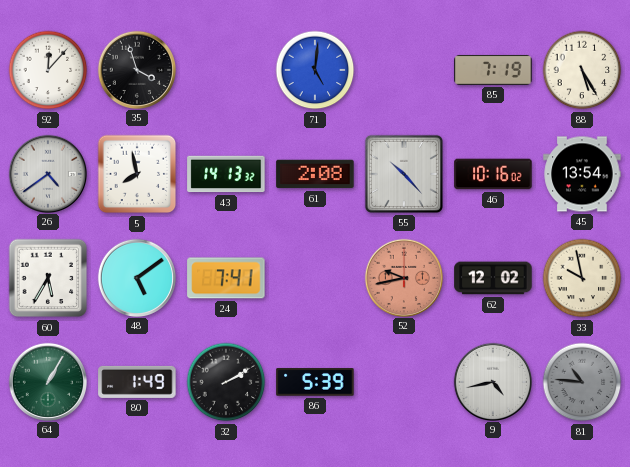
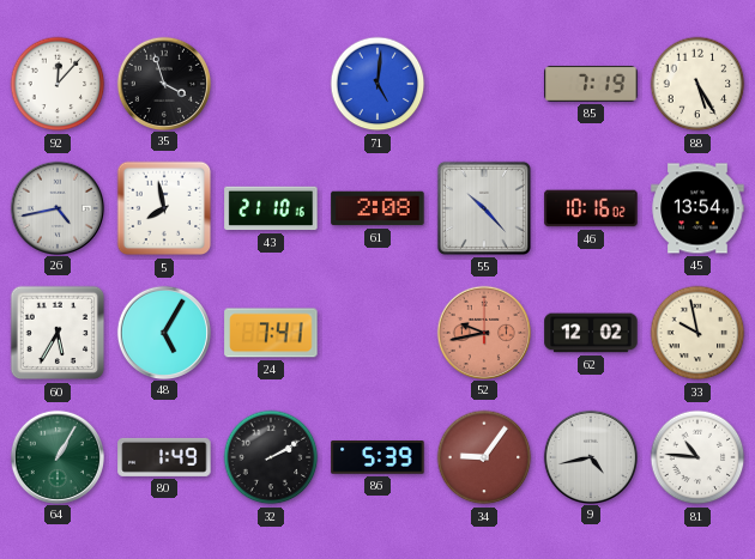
26: 4:39 -> 4:43
43: 14:13 -> 21:10
48: 5:09 -> 5:05
34: none -> 9:06
81 dial: grey -> white
